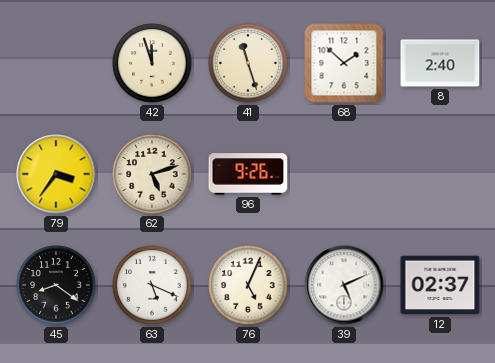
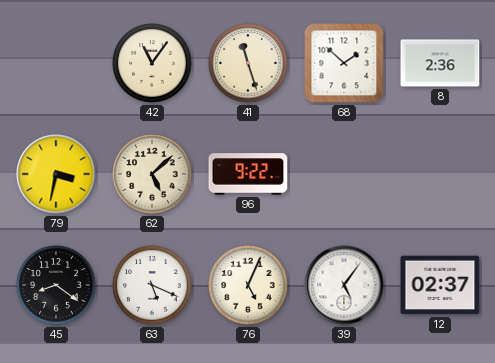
42: 11:57 -> 11:06
8: 2:40 -> 2:36
79: 3:36 -> 3:32
62: 5:12 -> 5:08
96: 9:26 -> 9:22
39: 5:11 -> 5:06
